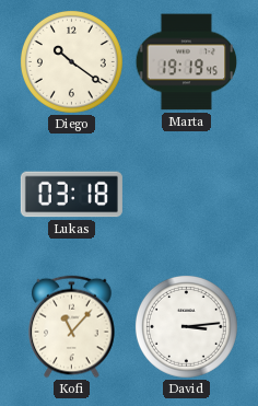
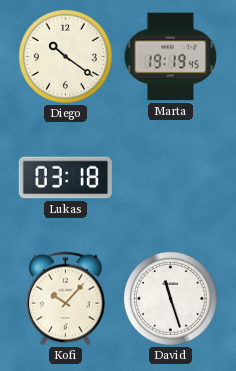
Kofi: 11:07 -> 10:07
David: 3:14 -> 11:27
